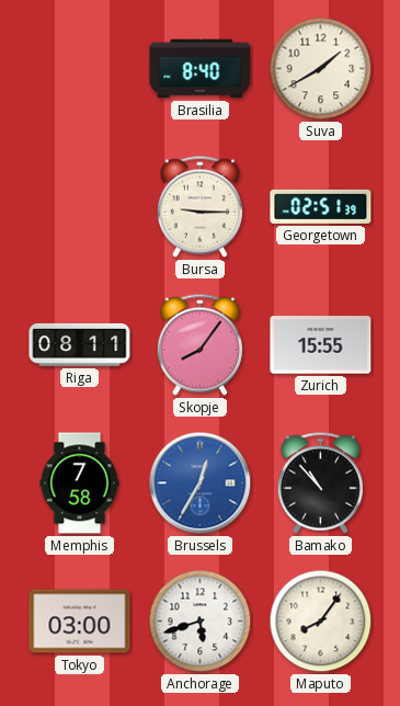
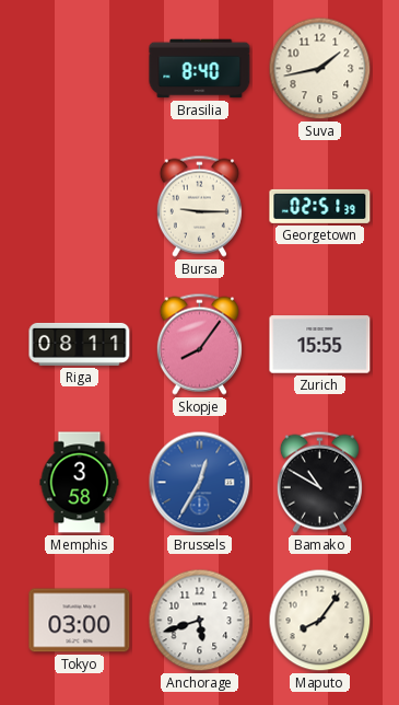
Suva: 1:40 -> 1:43
Memphis: 7:58 -> 3:58
Bamako: 10:53 -> 10:50
